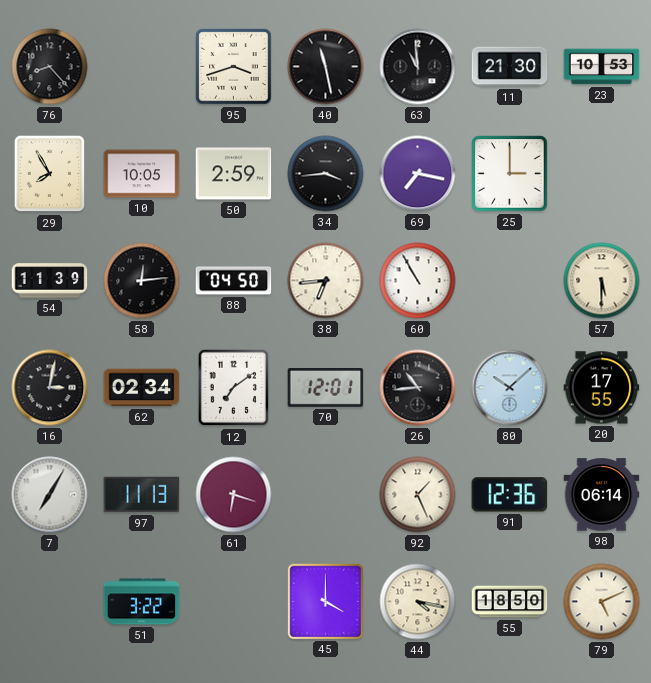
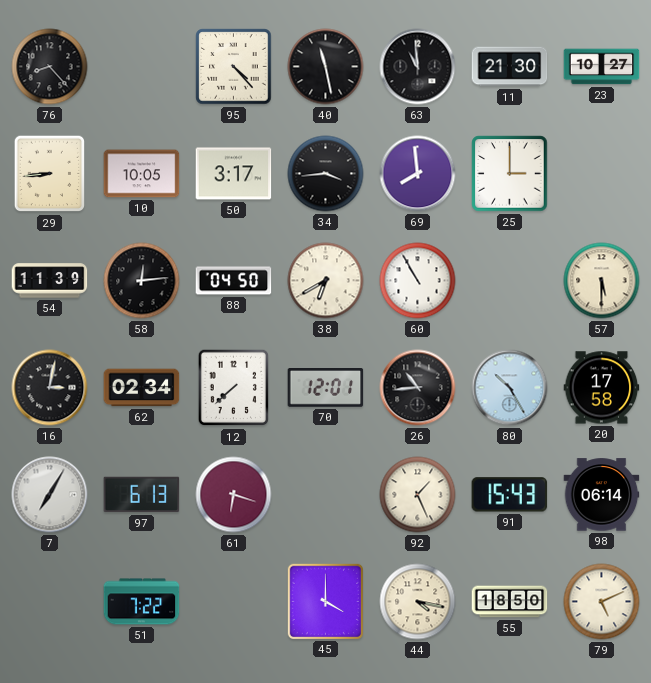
95: 3:42 -> 4:23
23: 10:53 -> 10:27
29: 7:55 -> 8:44
50: 2:59 -> 3:17
69: 7:17 -> 7:59
38: 6:44 -> 6:40
12: 7:09 -> 7:38
80: 10:08 -> 10:25
20: 17:55 -> 17:58
97: 11:13 -> 6:13
91: 12:36 -> 15:43
51: 3:22 -> 7:22
